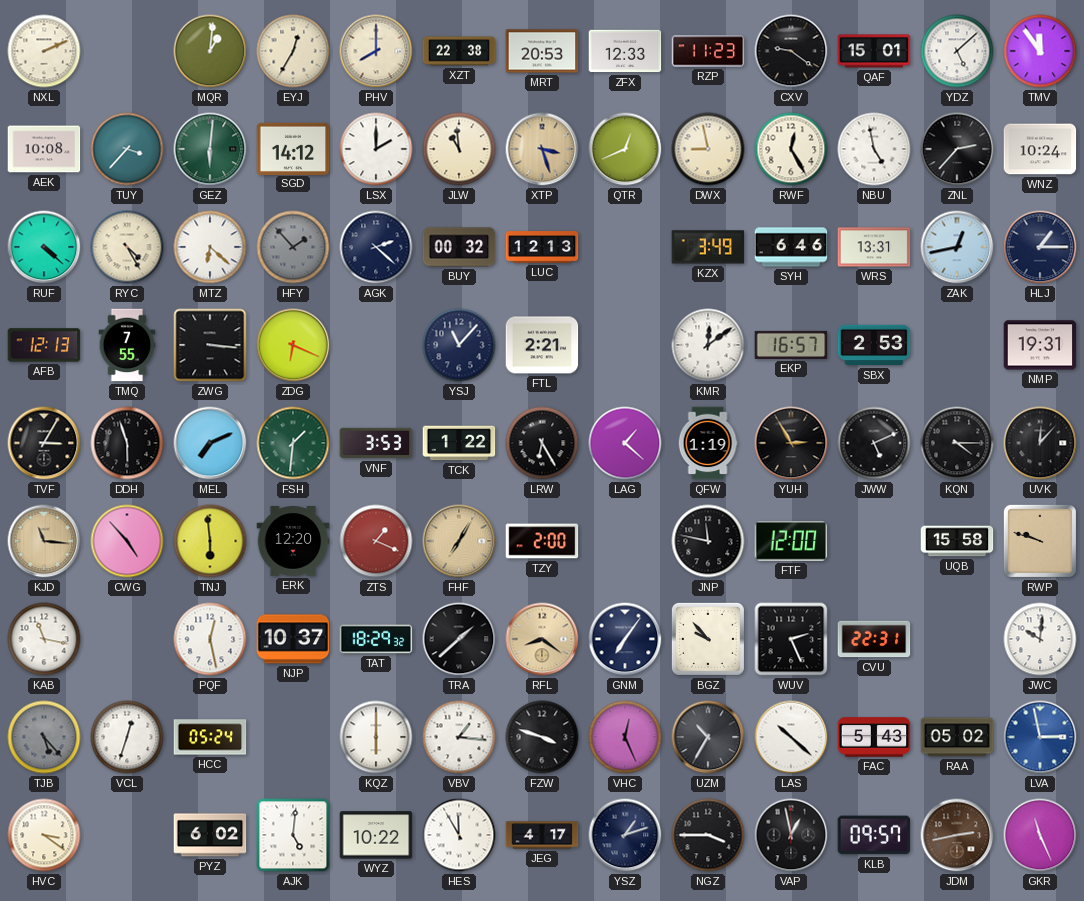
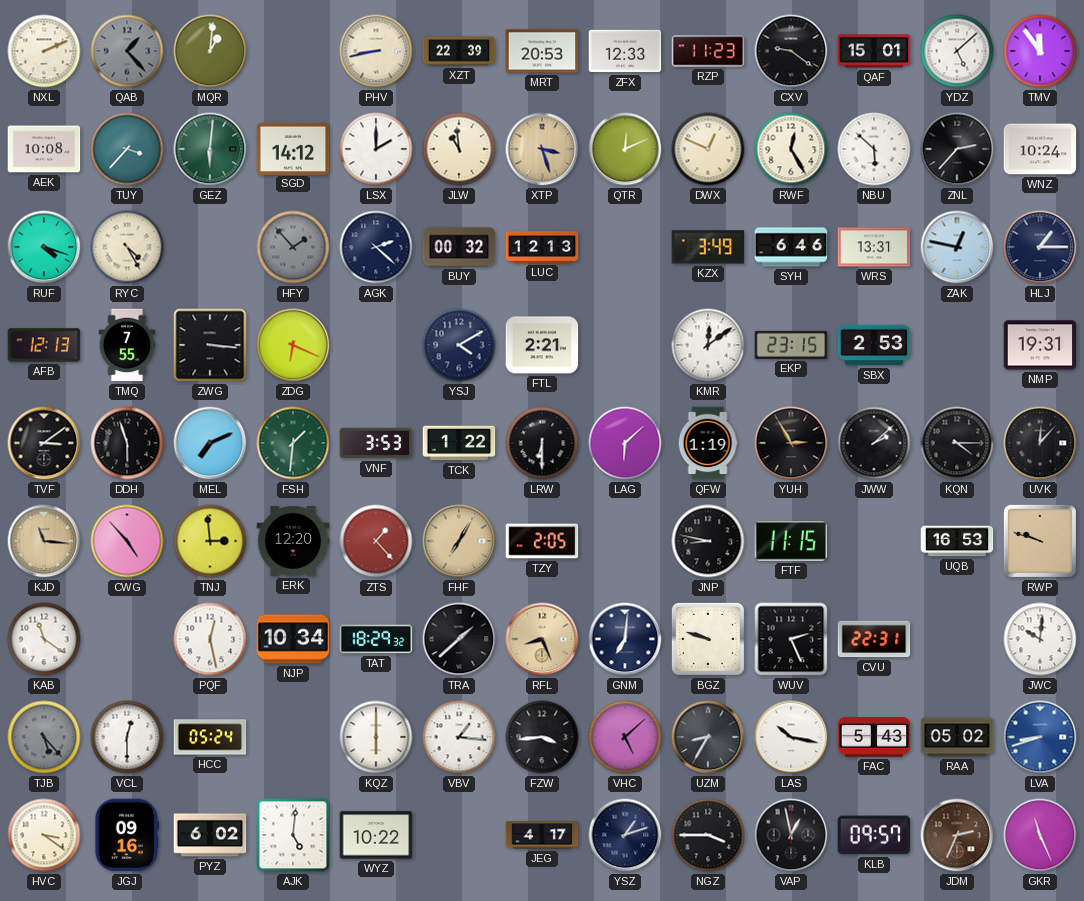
QAB: none -> 1:23
EYJ: 12:35 -> none
PHV: 8:00 -> 8:43
XZT: 22:38 -> 22:39
QTR: 12:41 -> 12:11
DWX: 8:58 -> 12:49
NBU: 4:58 -> 5:52
RUF: 4:22 -> 4:18
MTZ: 6:22 -> none
ZAK: 12:43 -> 12:47
YSJ: 11:07 -> 4:10
EKP: 16:57 -> 23:15
TVF: 3:05 -> 3:09
LRW: 6:25 -> 6:30
LAG: 1:22 -> 6:08
JWW: 5:11 -> 2:08
TNJ: 5:59 -> 2:59
ZTS: 1:19 -> 1:23
TZY: 2:00 -> 2:05
JNP: 11:47 -> 8:47
FTF: 12:00 -> 11:15
UQB: 15:58 -> 16:53
KAB: 11:17 -> 11:21
NJP: 10:37 -> 10:34
RFL: 8:21 -> 8:26
GNM: 7:06 -> 7:01
BGZ: 9:53 -> 9:48
VCL: 12:33 -> 12:30
FZW: 3:48 -> 3:44
VHC: 12:26 -> 5:08
UZM: 10:35 -> 8:35
LAS: 10:22 -> 10:17
LVA: 2:58 -> 8:42
JGJ: none -> 09:16
HES: 11:55 -> none
JDM: 2:43 -> 2:34
